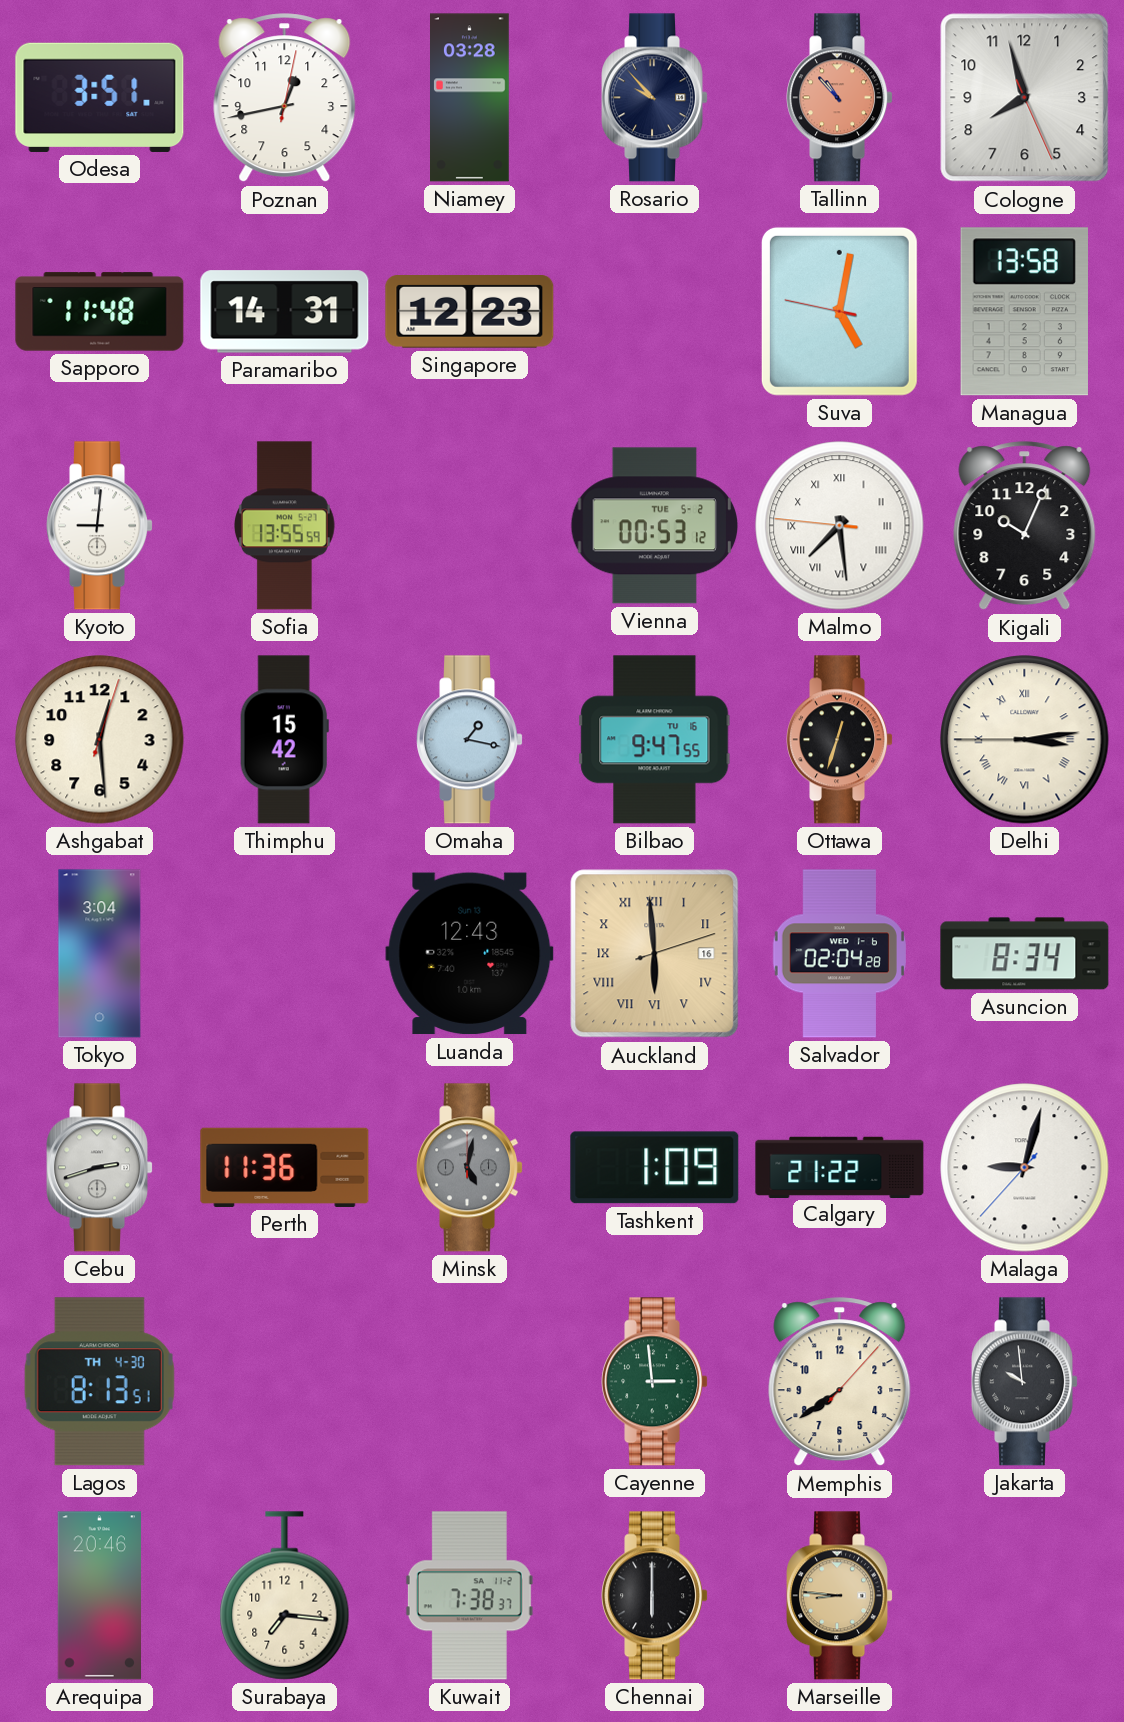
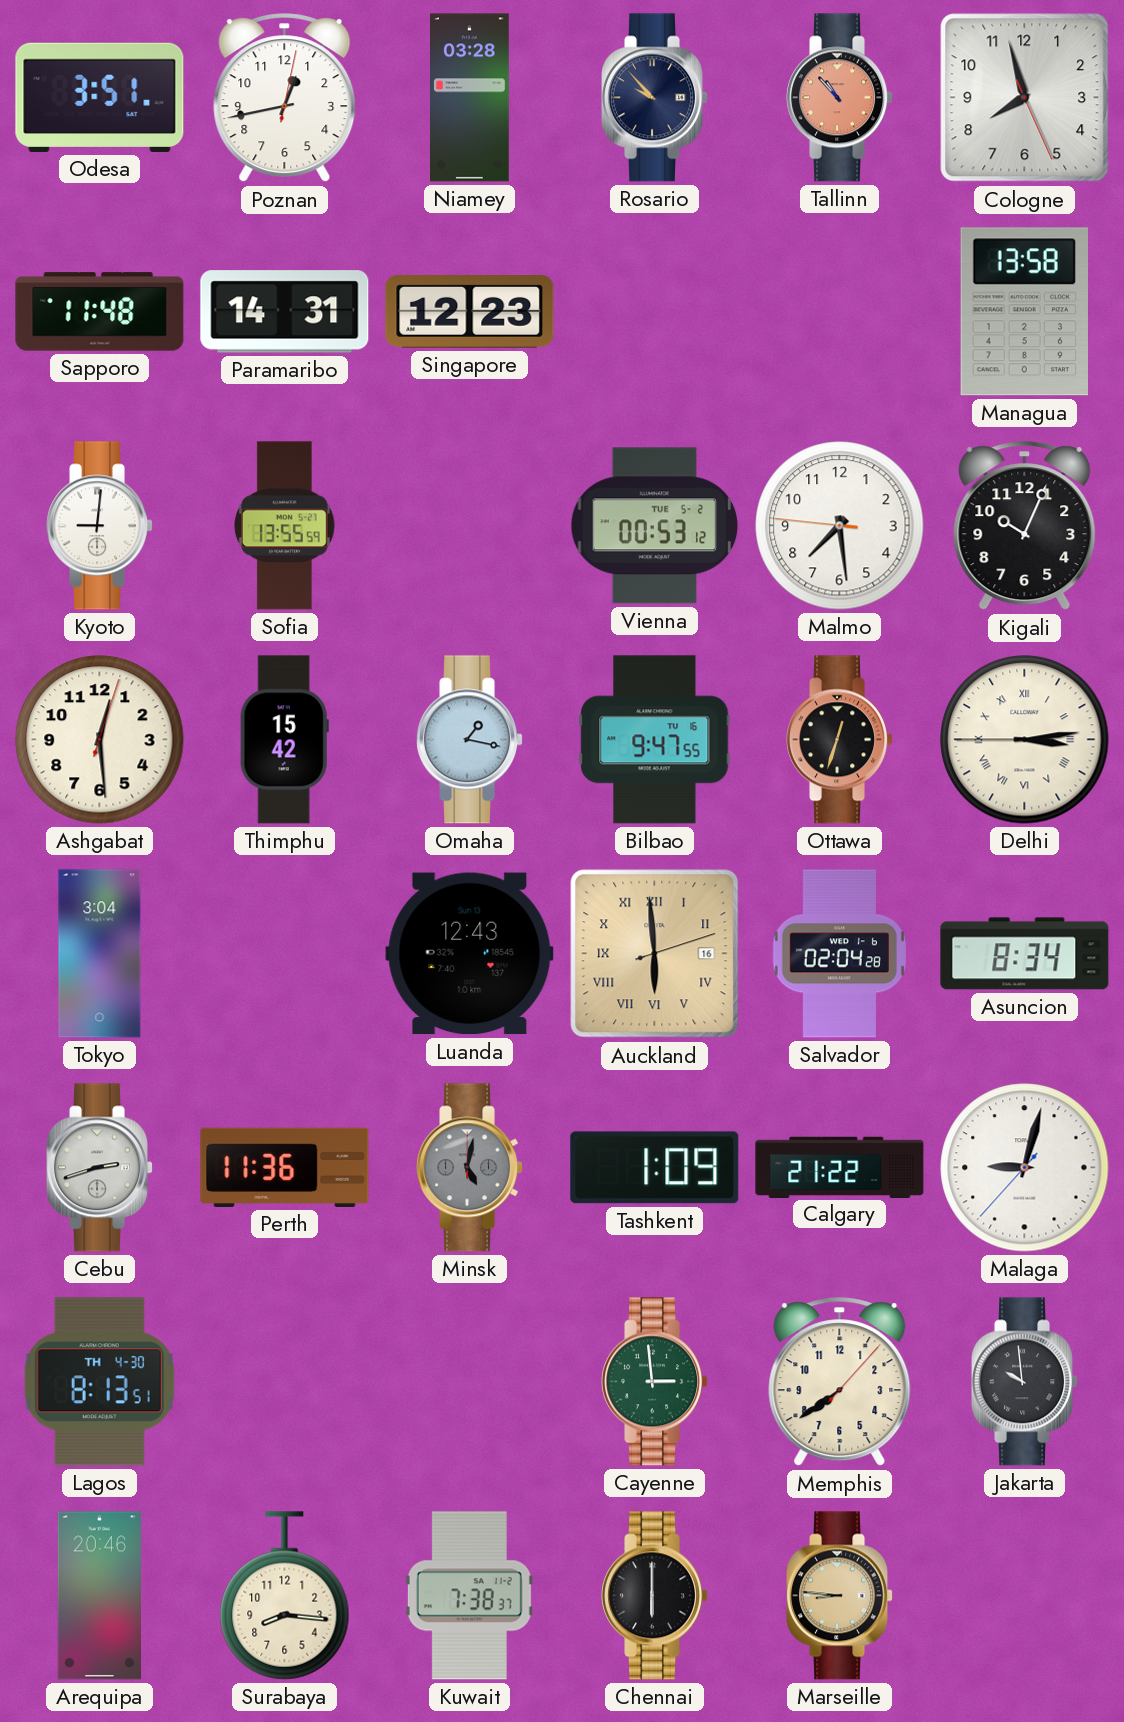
Suva: 5:01 -> none
Malmo numerals: Roman -> Arabic
Surabaya: 7:16 -> 8:16
